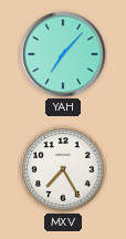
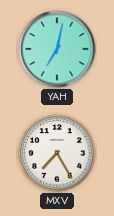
YAH: 7:07 -> 7:02
